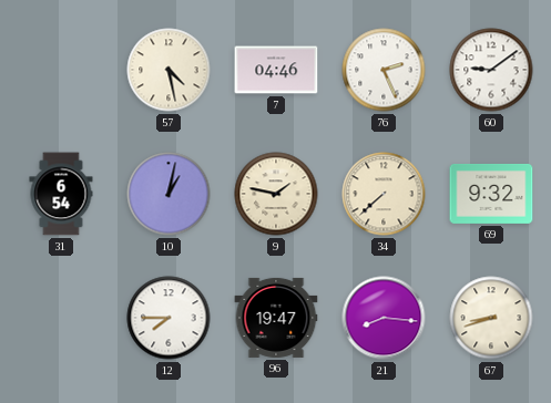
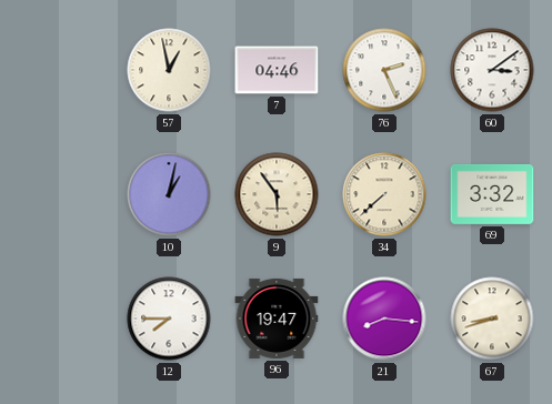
57: 4:28 -> 12:58
60: 9:09 -> 3:09
31: 6:54 -> none
9: 1:47 -> 5:54
69: 9:32 -> 3:32
